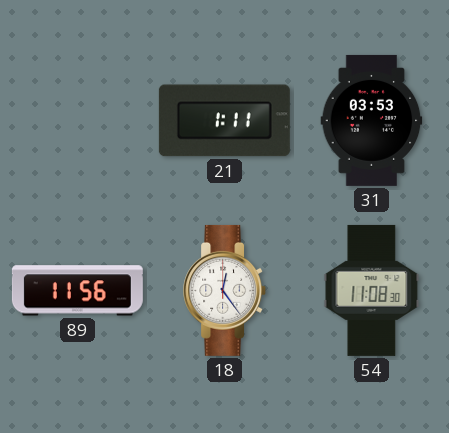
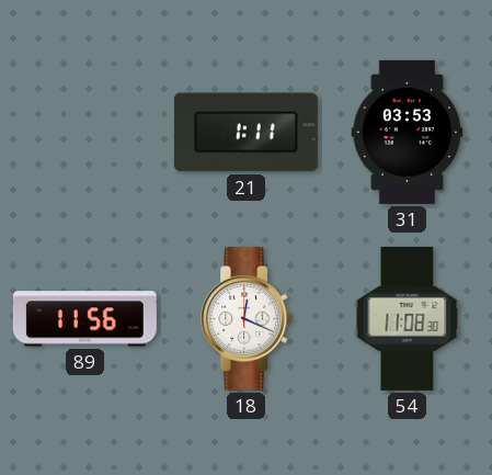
18: 12:24 -> 12:19
